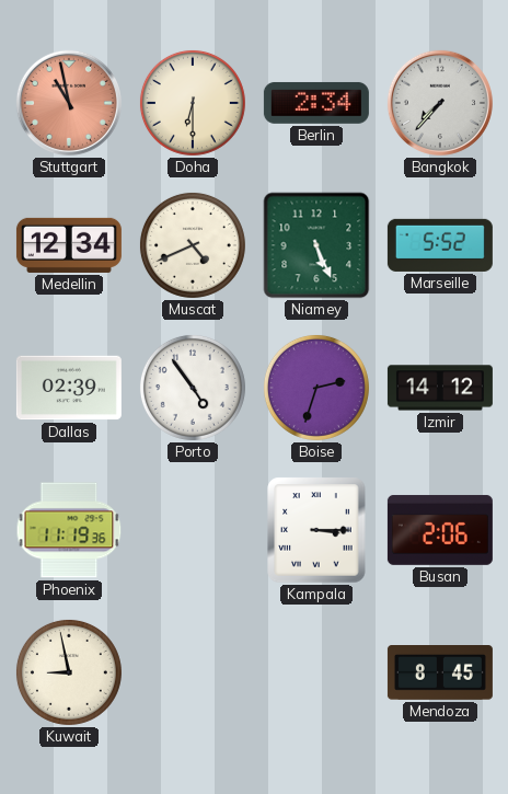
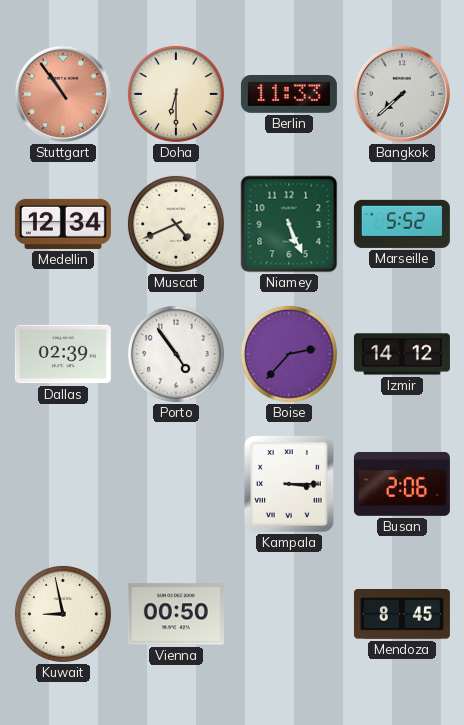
Stuttgart: 10:58 -> 10:54
Berlin: 2:34 -> 11:33
Bangkok: 7:37 -> 7:38
Boise: 2:33 -> 2:37
Phoenix: 11:19 -> none
Vienna: none -> 00:50
